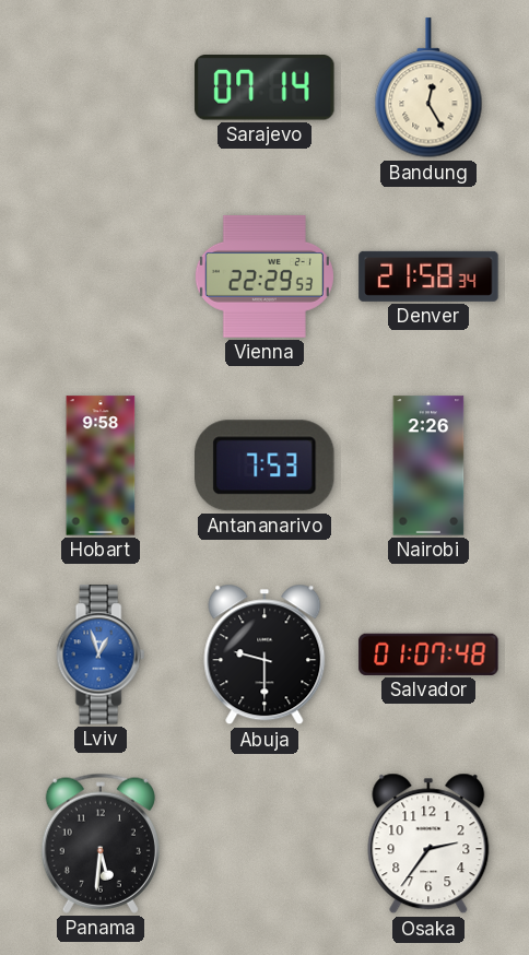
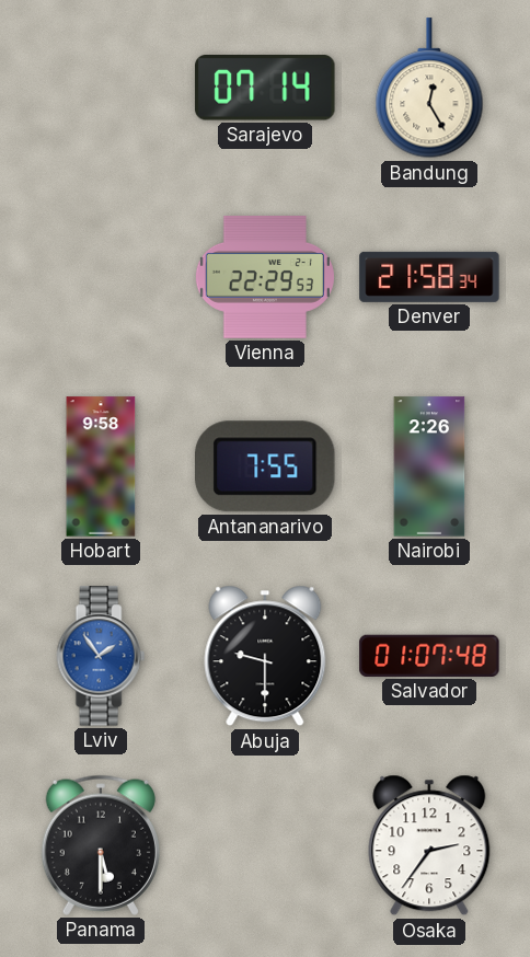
Antananarivo: 7:53 -> 7:55
Lviv: 12:57 -> 1:54
Panama: 5:31 -> 5:30
